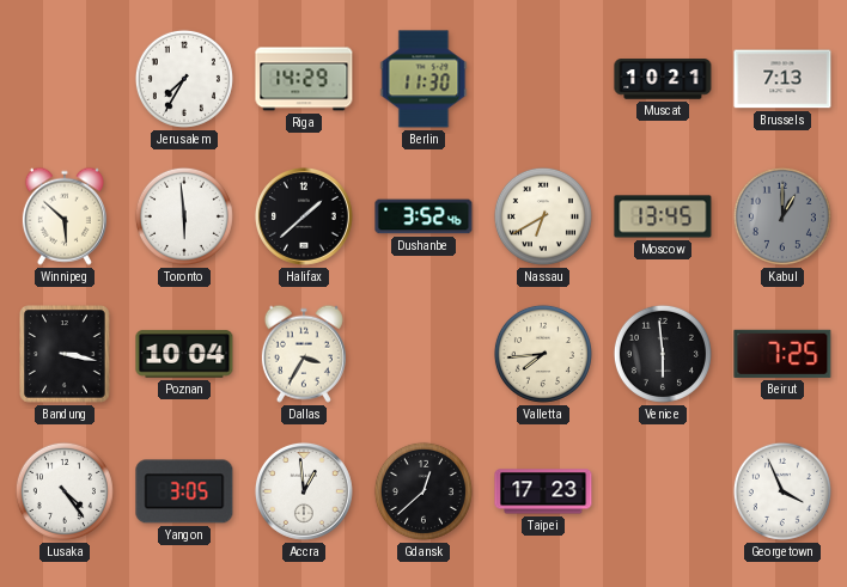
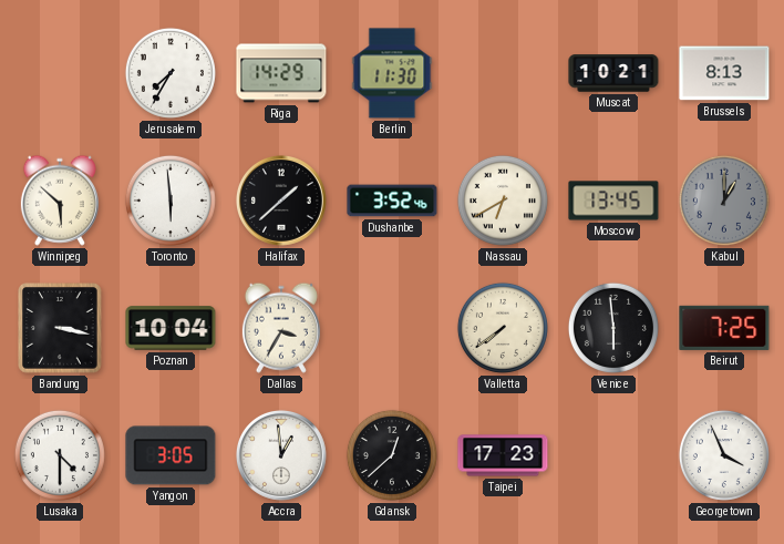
Brussels: 7:13 -> 8:13
Valletta: 7:44 -> 7:39
Lusaka: 4:24 -> 4:30
